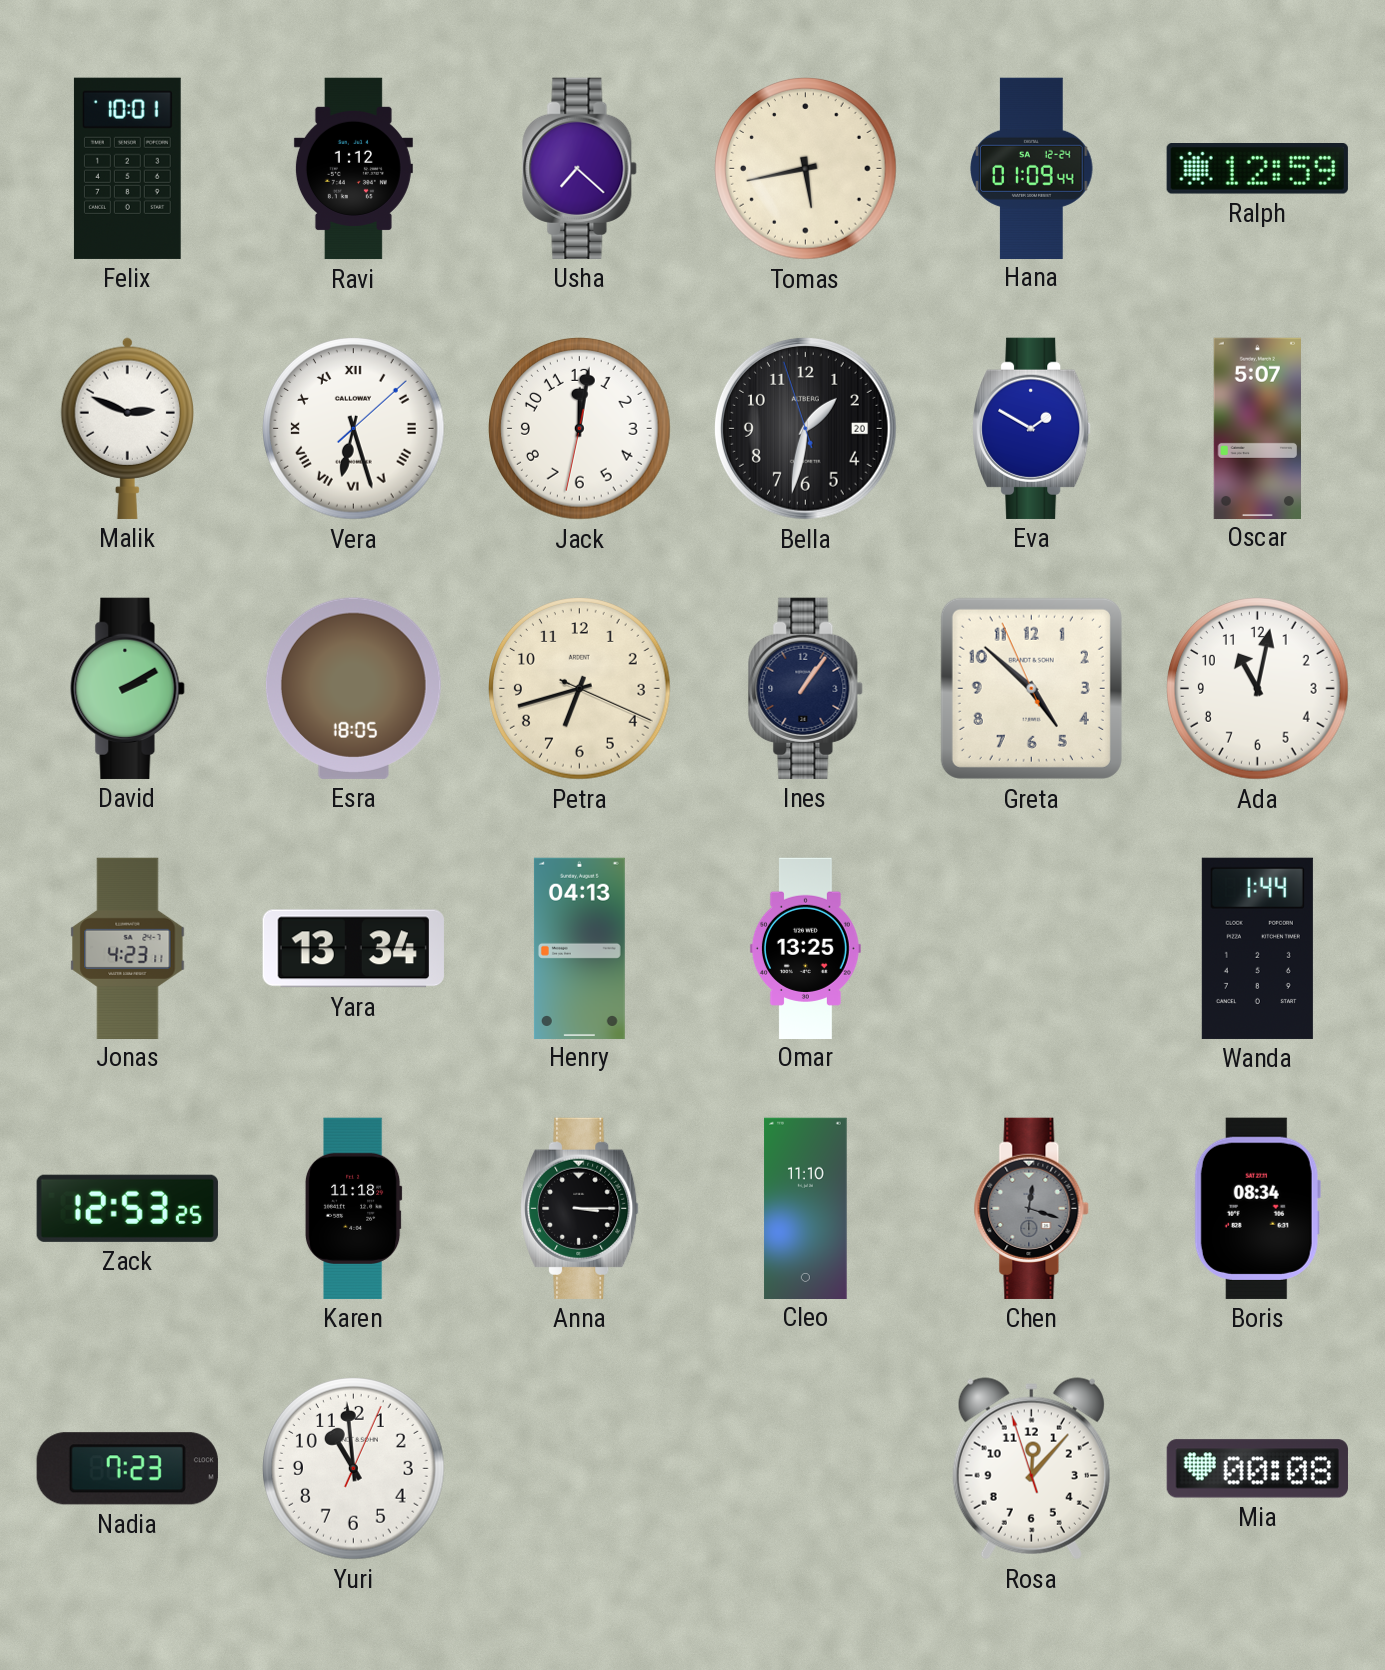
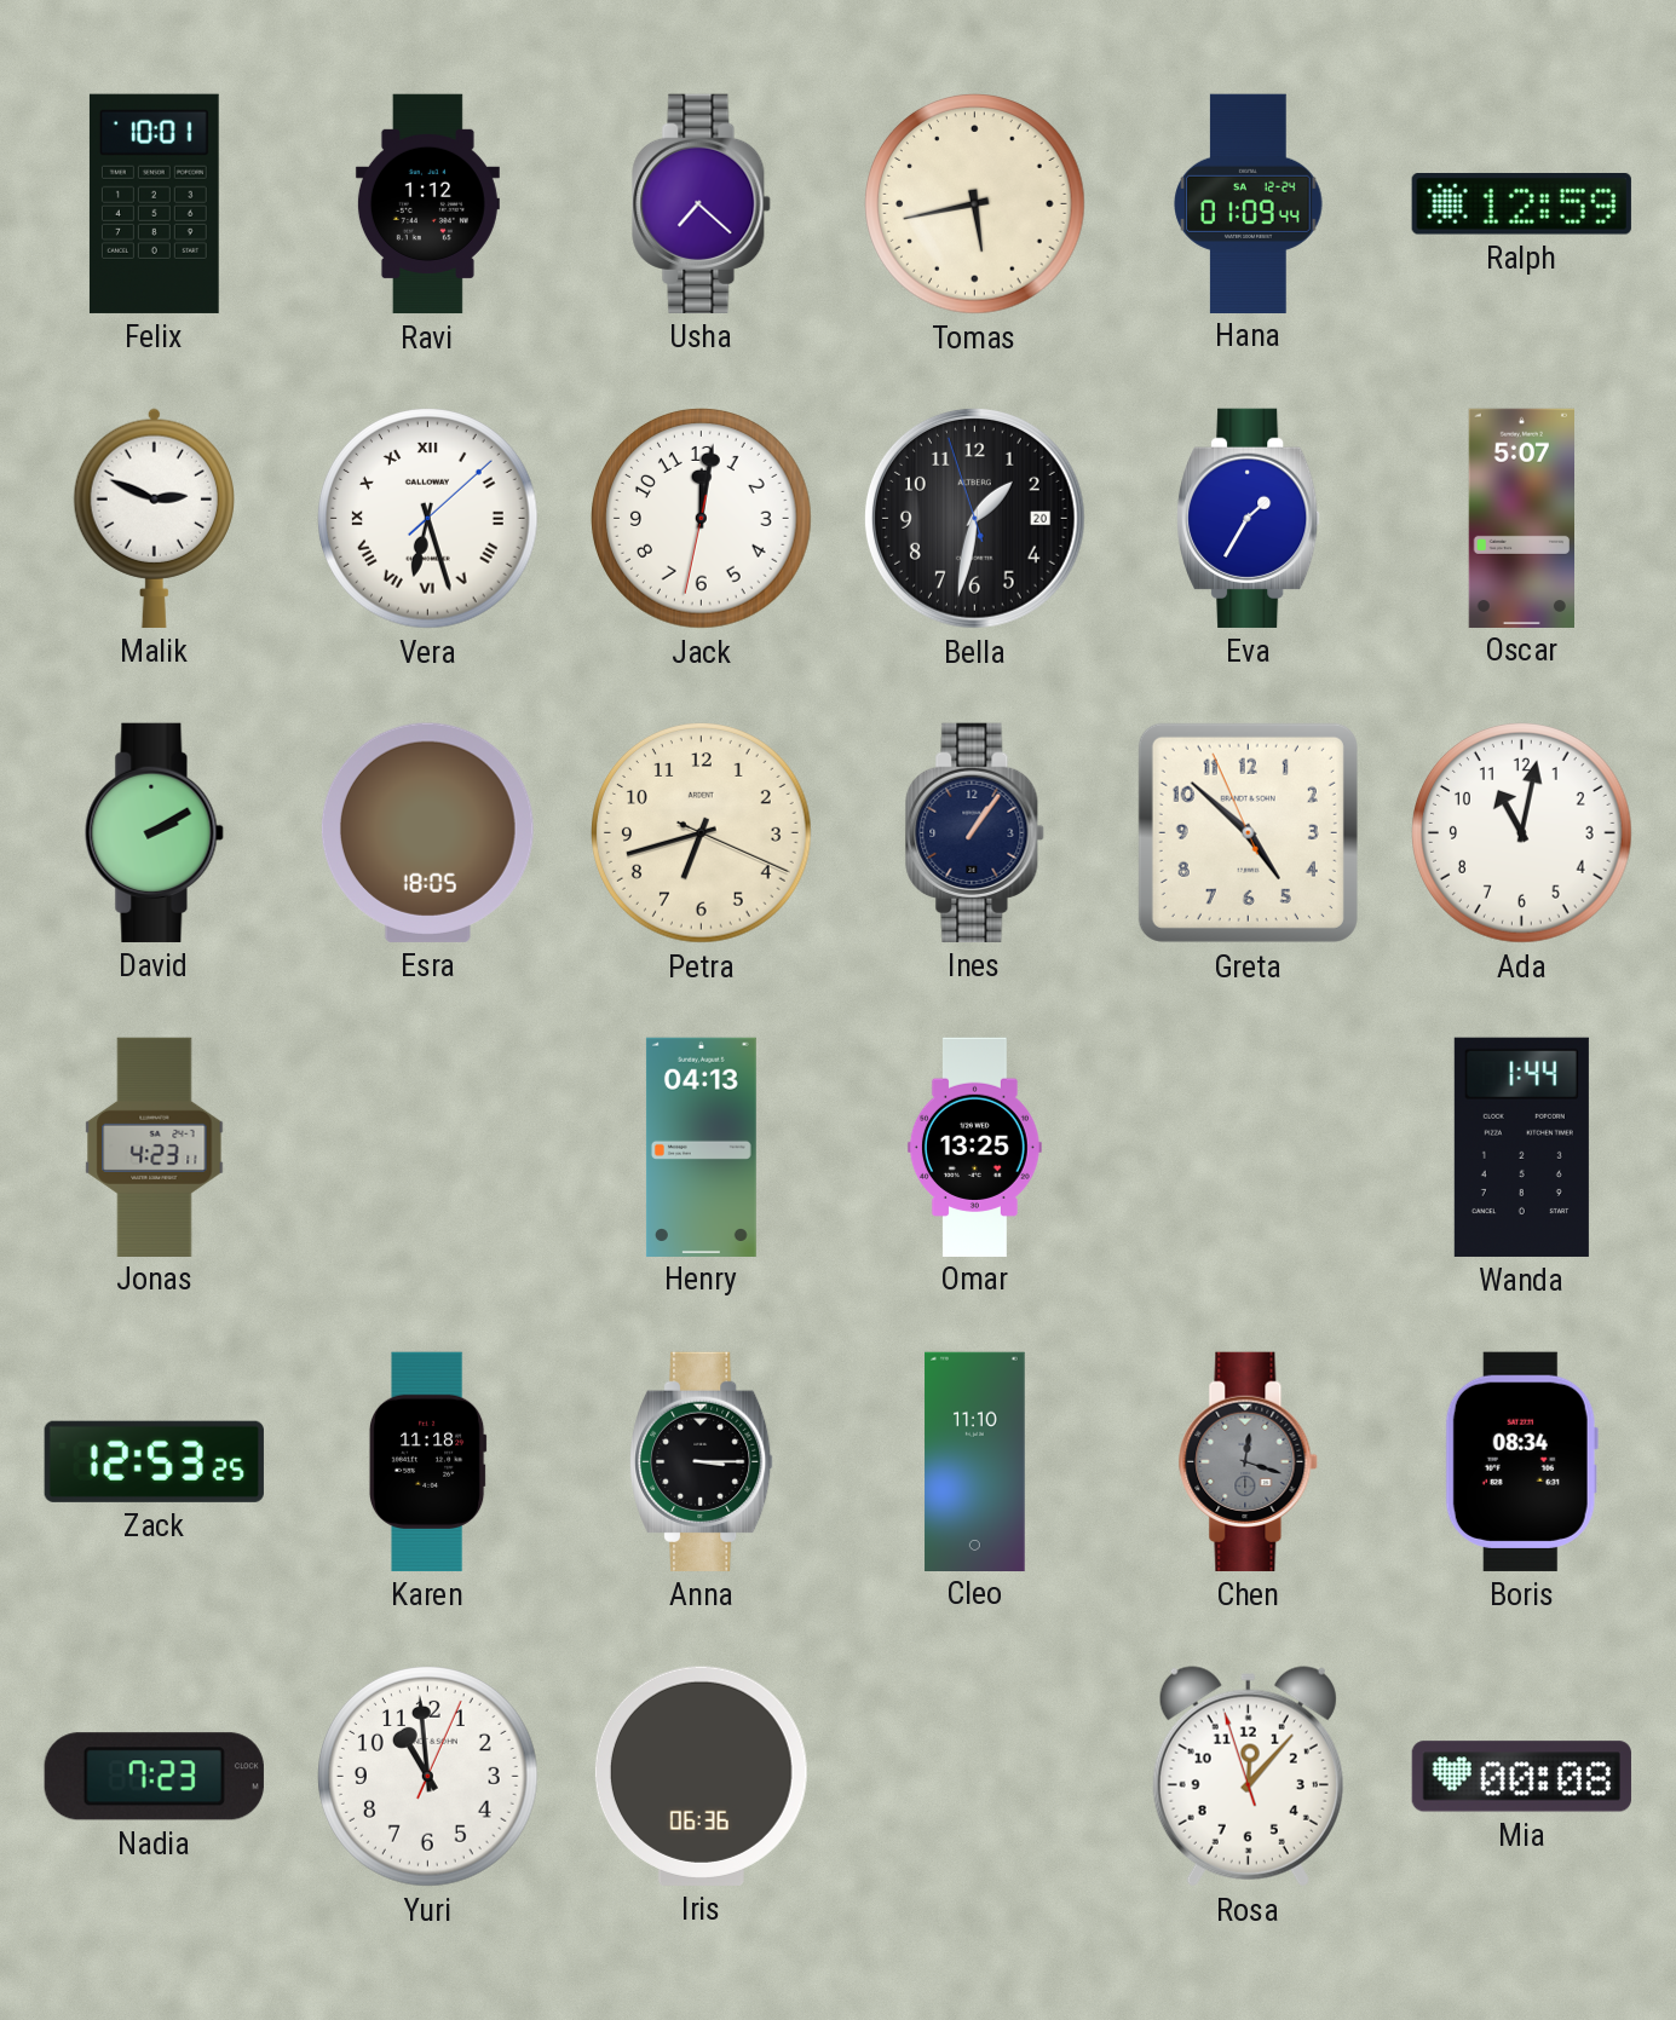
Eva: 1:50 -> 1:35
Yara: 13:34 -> none
Iris: none -> 06:36
